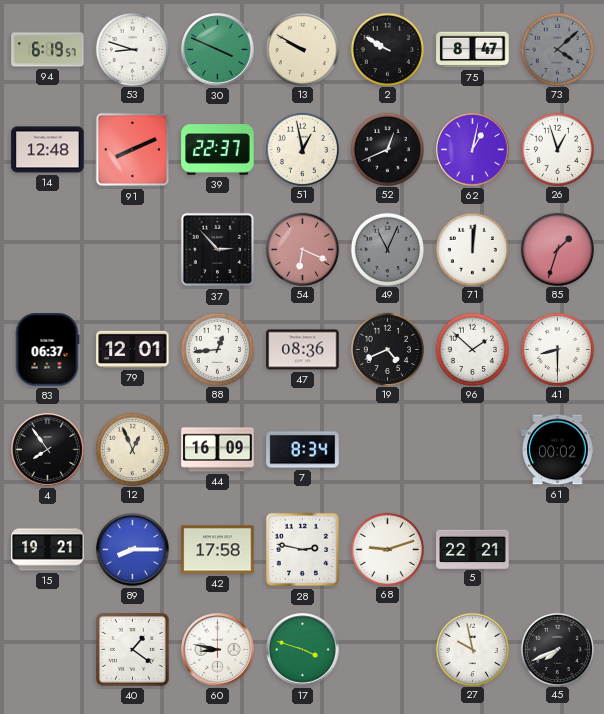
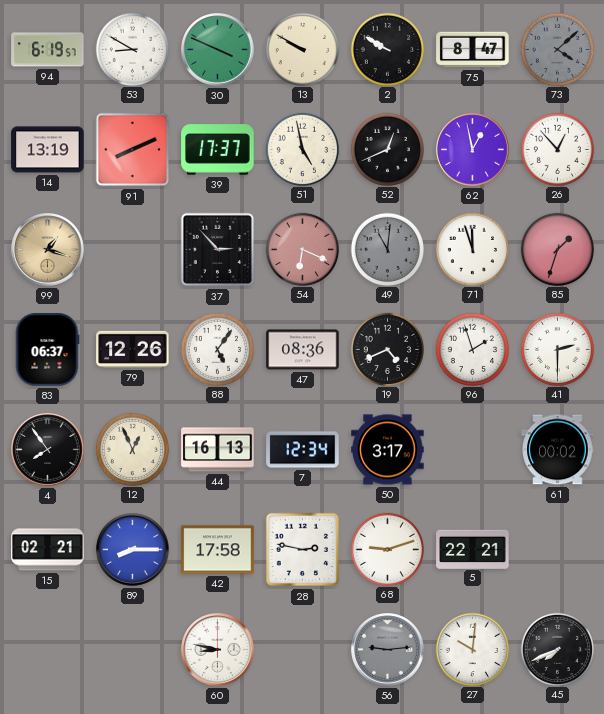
53: 8:48 -> 8:50
14: 12:48 -> 13:19
39: 22:37 -> 17:37
51: 12:58 -> 4:58
62: 1:02 -> 12:58
26: 12:57 -> 12:53
99: none -> 1:18
49: 11:04 -> 11:01
71: 12:01 -> 11:57
79: 12:01 -> 12:26
88: 12:44 -> 5:06
96: 1:52 -> 1:57
41: 8:30 -> 2:30
44: 16:09 -> 16:13
7: 8:34 -> 12:34
50: none -> 3:17
15: 19:21 -> 02:21
40: 1:21 -> none
17: 3:48 -> none
56: none -> 9:14
27: 9:58 -> 10:01
